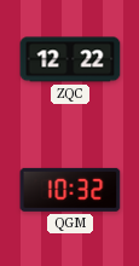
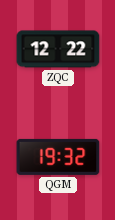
QGM: 10:32 -> 19:32
